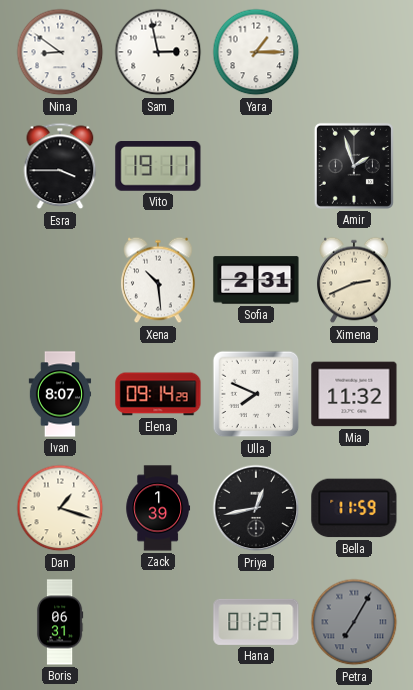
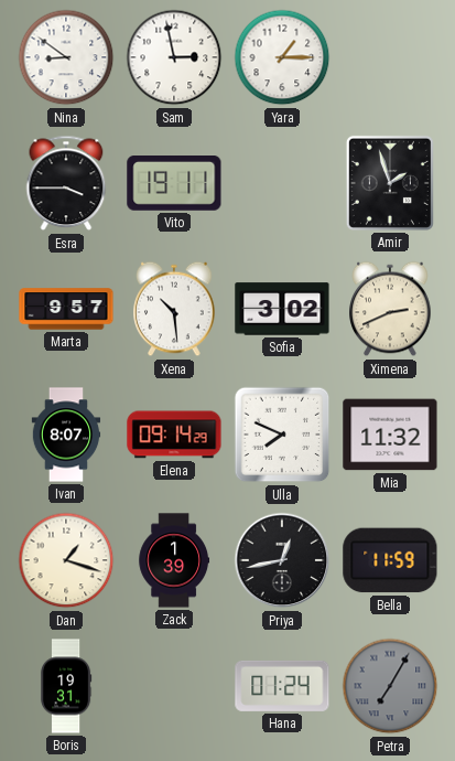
Marta: none -> 9:57
Sofia: 2:31 -> 3:02
Boris: 06:31 -> 19:31
Hana: 01:27 -> 01:24
